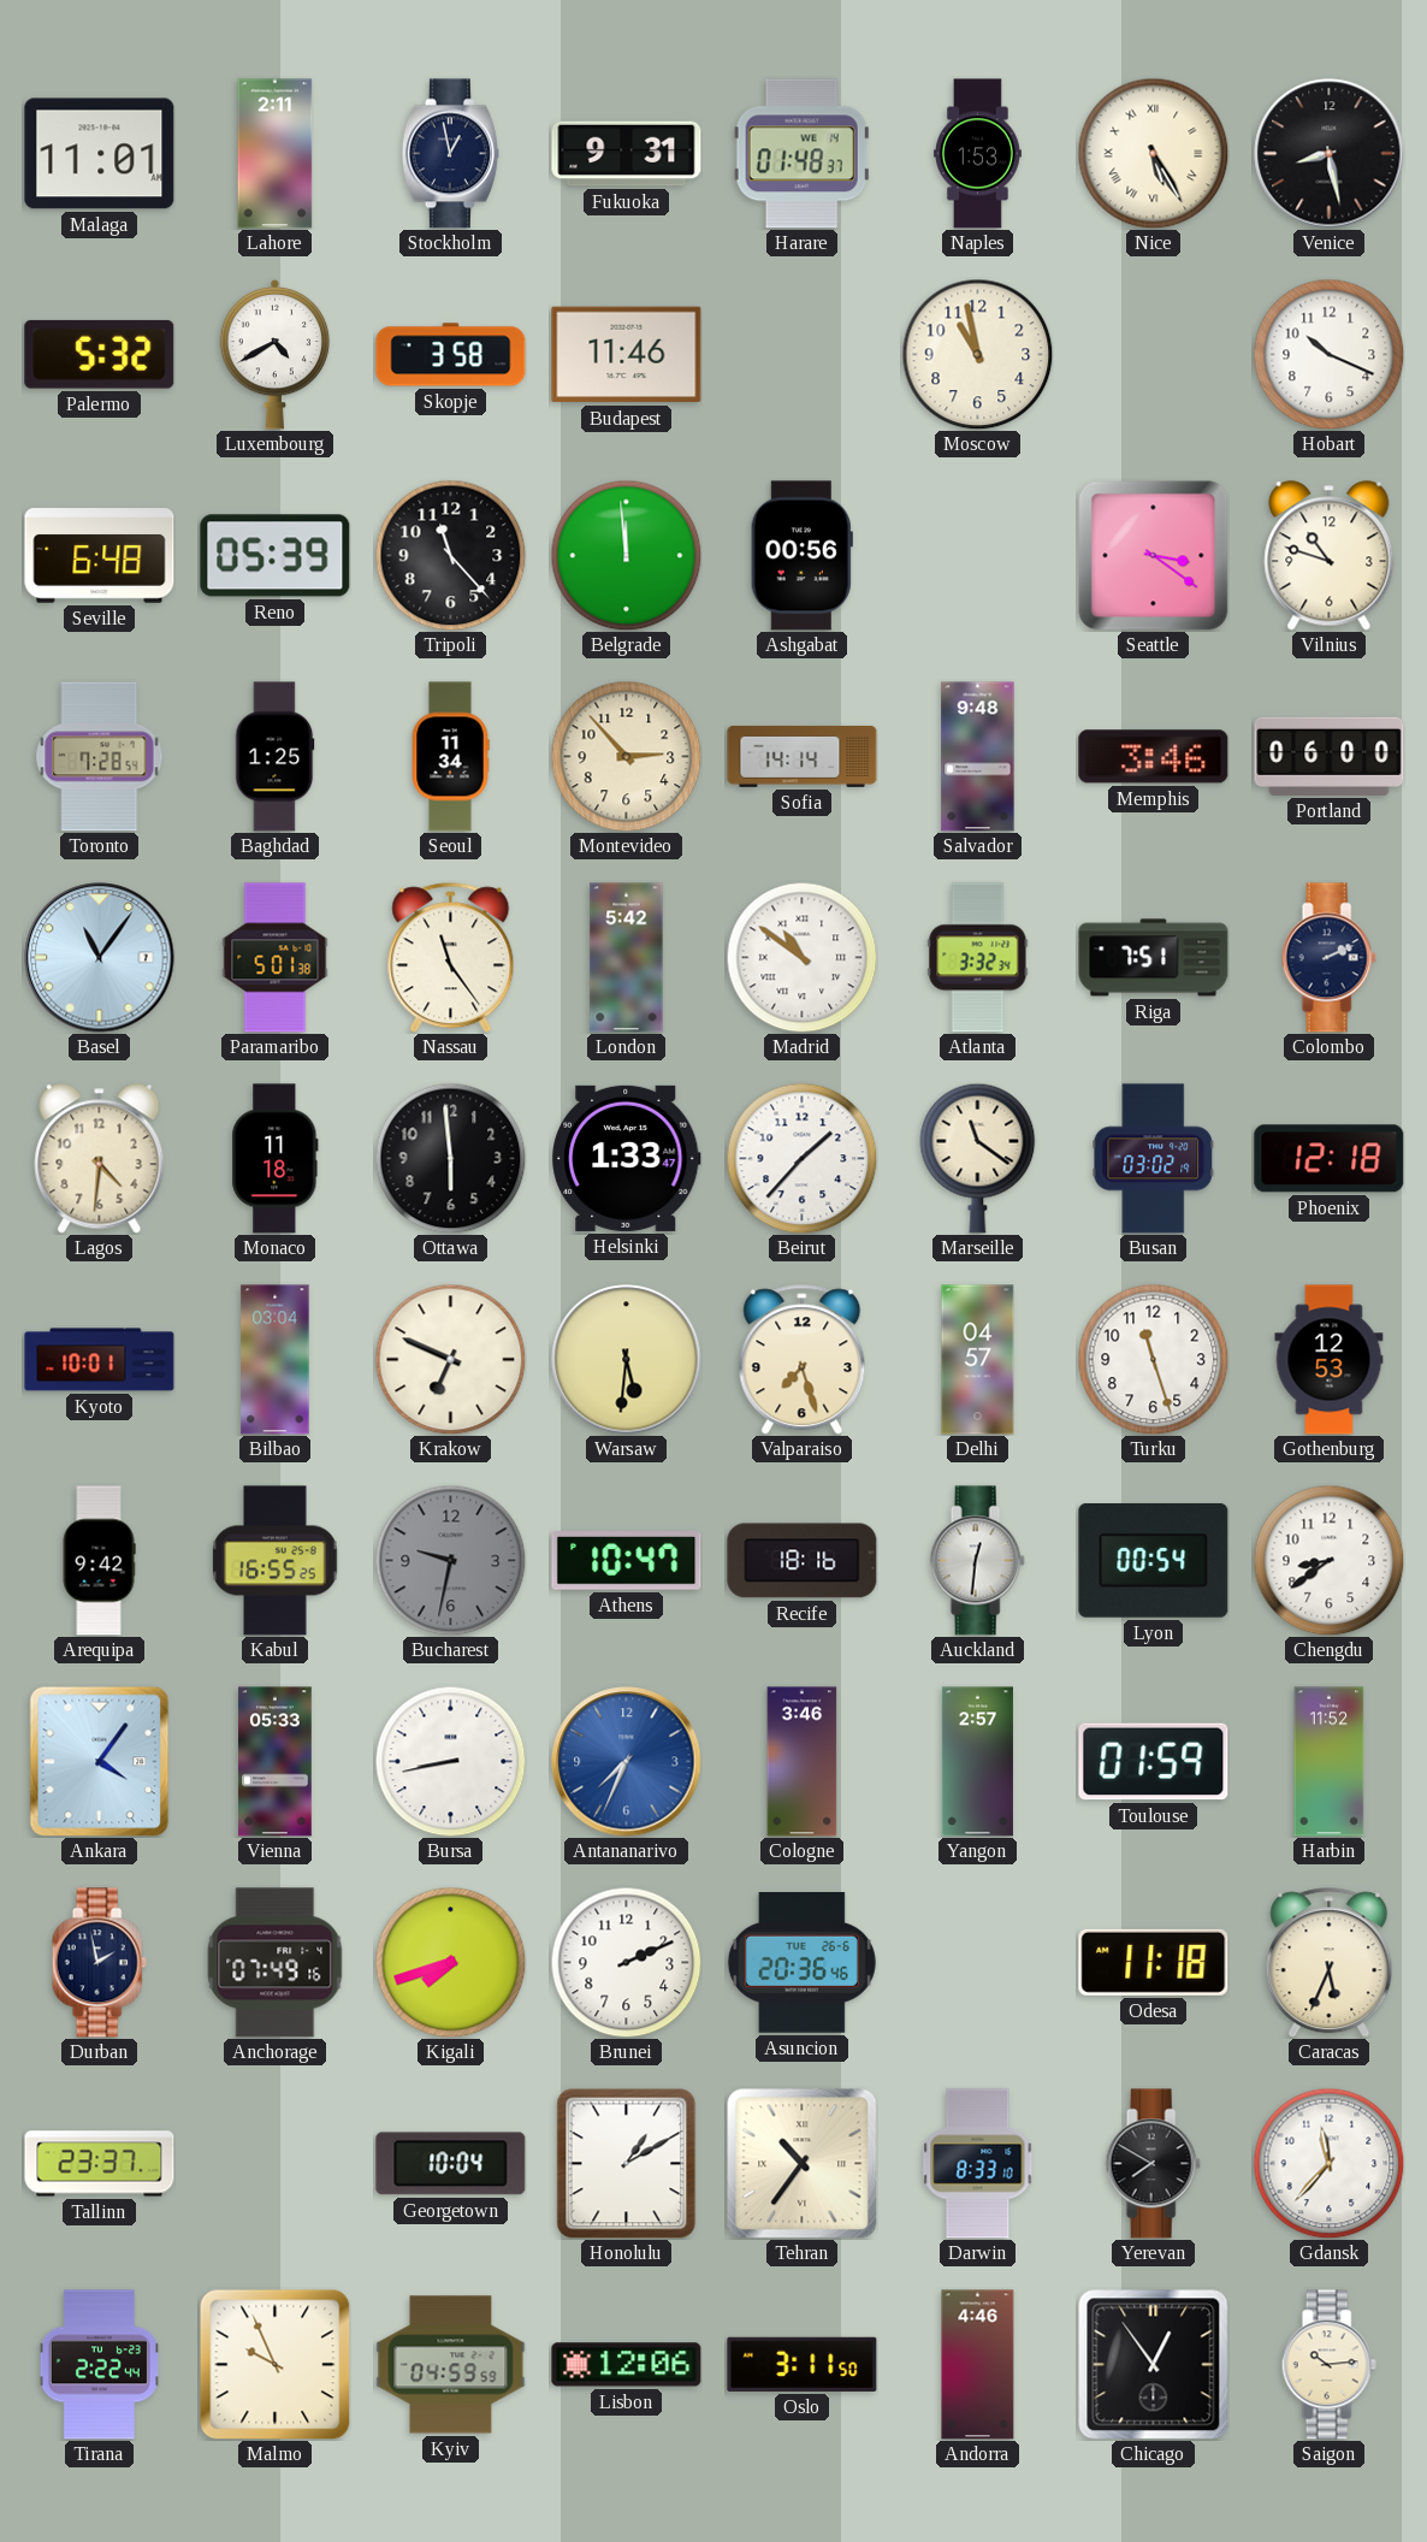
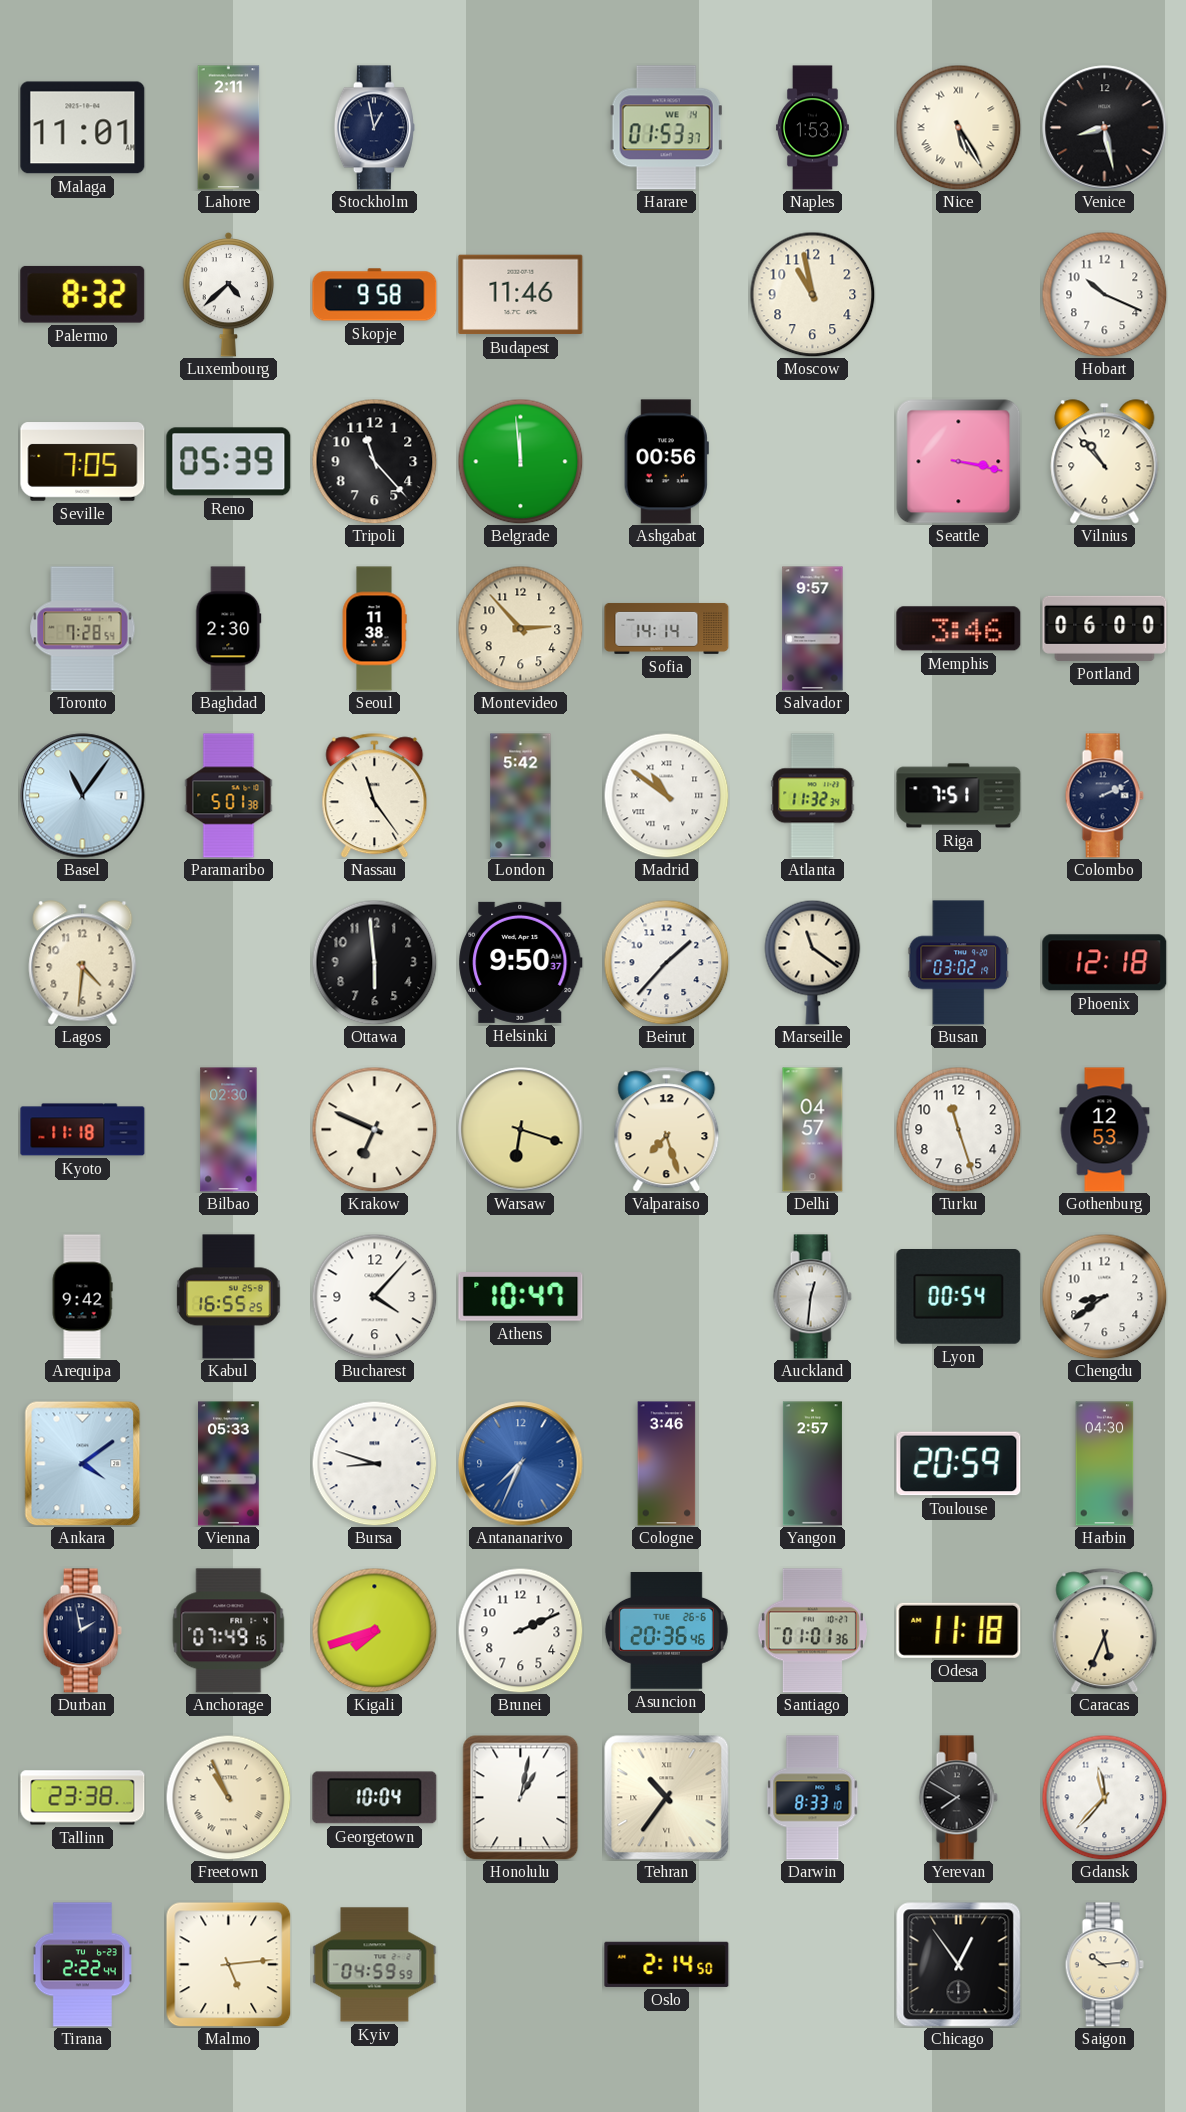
Fukuoka: 9:31 -> none
Harare: 01:48 -> 01:53
Palermo: 5:32 -> 8:32
Luxembourg: 4:40 -> 4:38
Skopje: 3:58 -> 9:58
Seville: 6:48 -> 7:05
Seattle: 3:21 -> 3:17
Vilnius: 10:48 -> 10:53
Baghdad: 1:25 -> 2:30
Seoul: 11:34 -> 11:38
Salvador: 9:48 -> 9:57
Atlanta: 3:32 -> 11:32
Monaco: 11:18 -> none
Helsinki: 1:33 -> 9:50
Kyoto: 10:01 -> 11:18
Bilbao: 03:04 -> 02:30
Warsaw: 5:31 -> 6:18
Bucharest: 9:32 -> 4:07
Bucharest dial: grey -> white
Recife: 18:16 -> none
Ankara: 4:06 -> 4:09
Bursa: 8:43 -> 8:48
Toulouse: 01:59 -> 20:59
Harbin: 11:52 -> 04:30
Santiago: none -> 01:01
Tallinn: 23:37 -> 23:38
Freetown: none -> 10:56
Honolulu: 1:10 -> 1:02
Malmo: 9:56 -> 5:14
Lisbon: 12:06 -> none
Oslo: 3:11 -> 2:14
Andorra: 4:46 -> none
